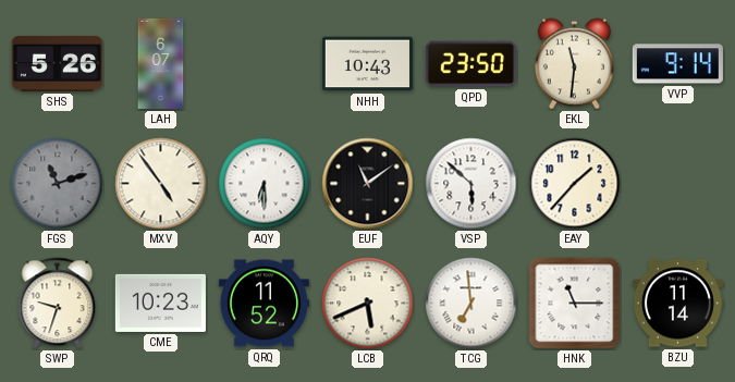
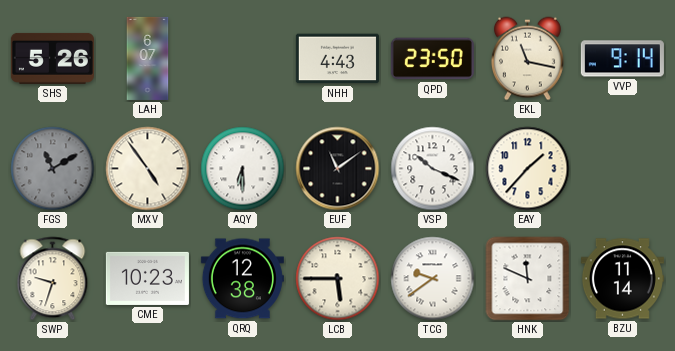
NHH: 10:43 -> 4:43
EKL: 11:31 -> 11:17
FGS: 11:12 -> 11:10
VSP: 5:52 -> 10:19
QRQ: 11:52 -> 12:38
LCB: 5:41 -> 5:45
TCG: 6:59 -> 9:39
HNK: 11:15 -> 11:49
